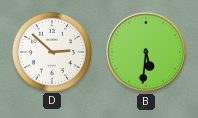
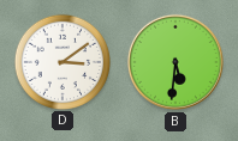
D: 2:52 -> 3:09
